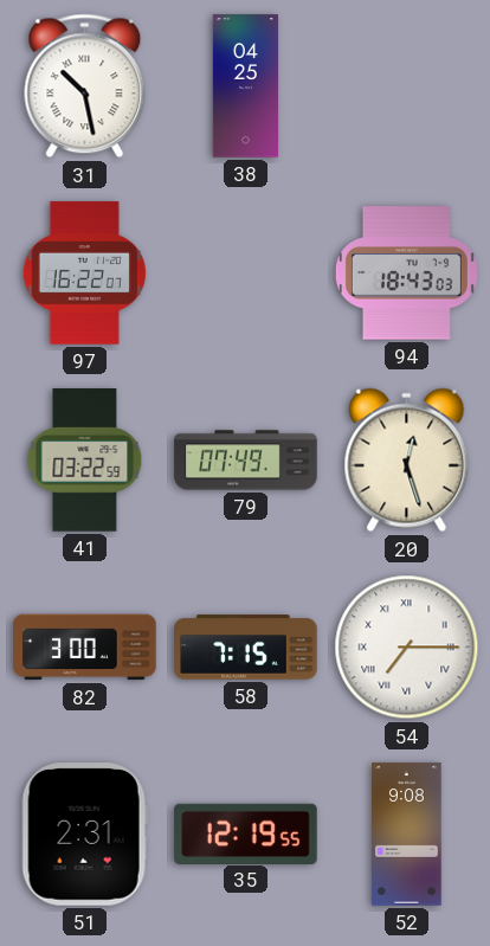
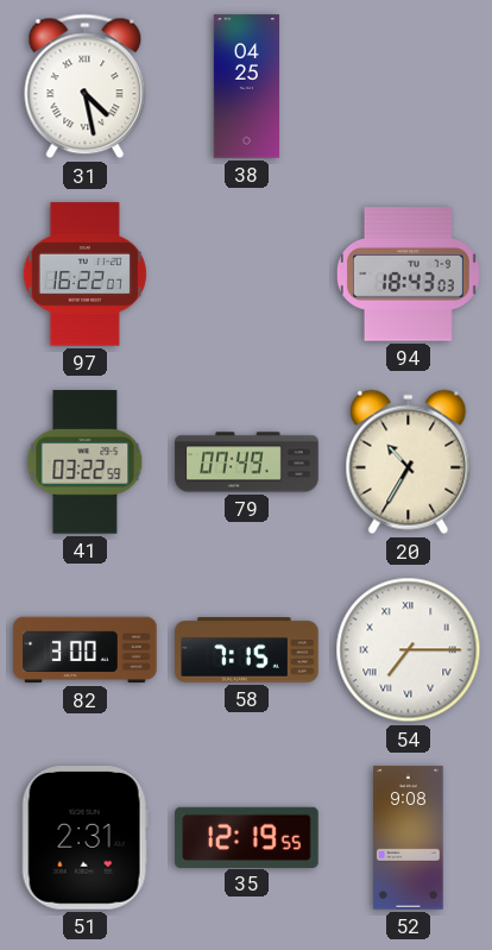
31: 10:28 -> 4:28
20: 12:27 -> 10:35
